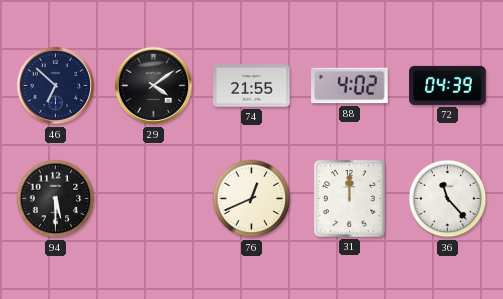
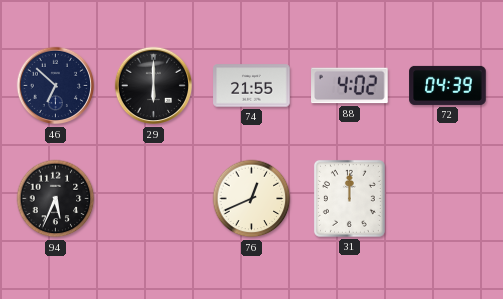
29: 4:09 -> 6:00
94: 5:30 -> 5:34
36: 11:23 -> none
